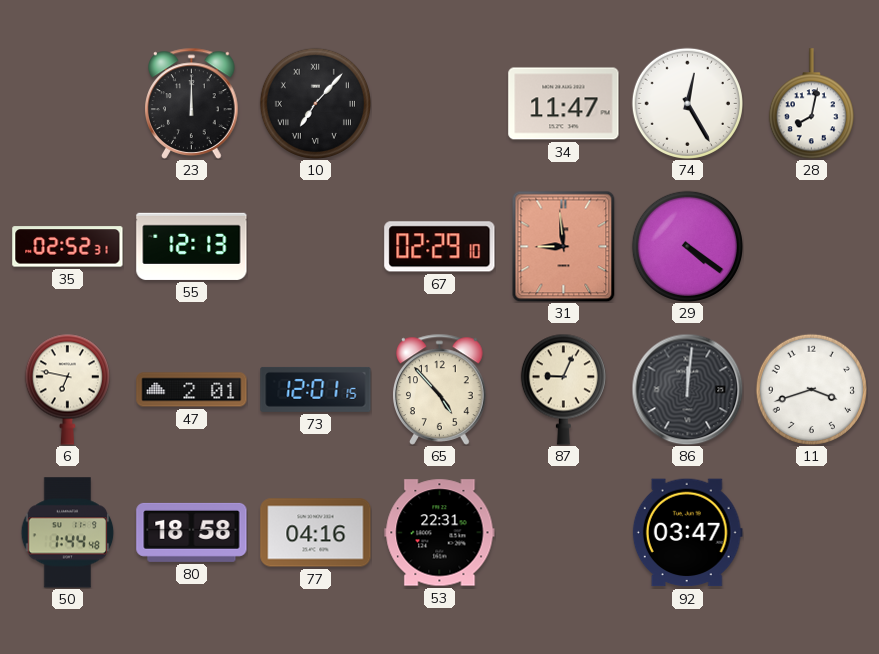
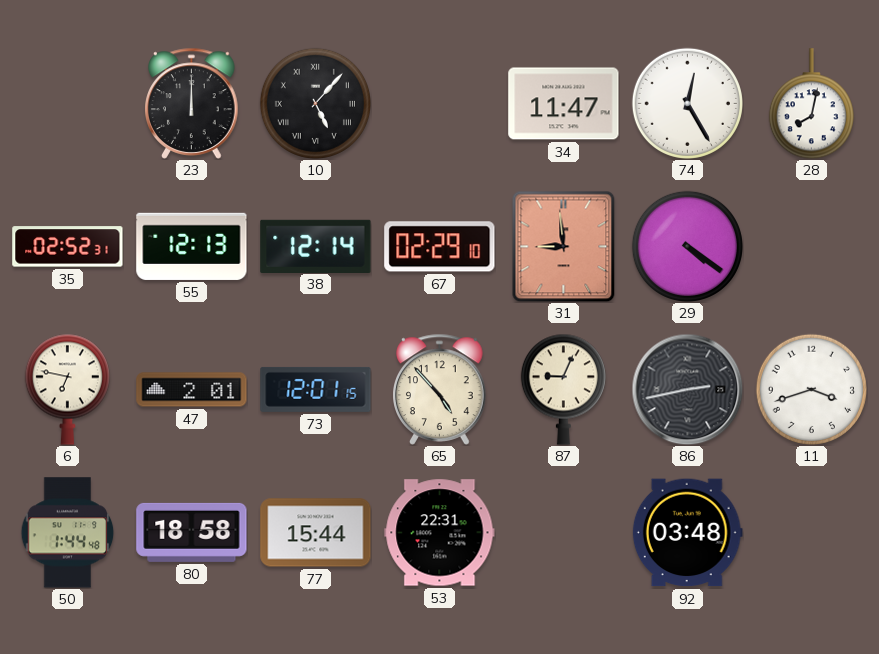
10: 7:07 -> 5:07
38: none -> 12:14
86: 12:01 -> 2:43
77: 04:16 -> 15:44
92: 03:47 -> 03:48
